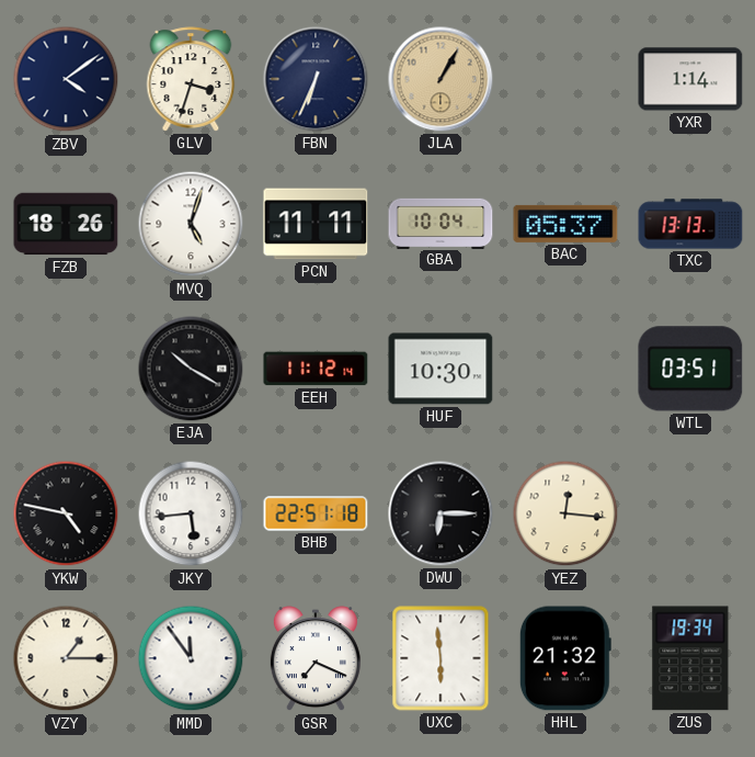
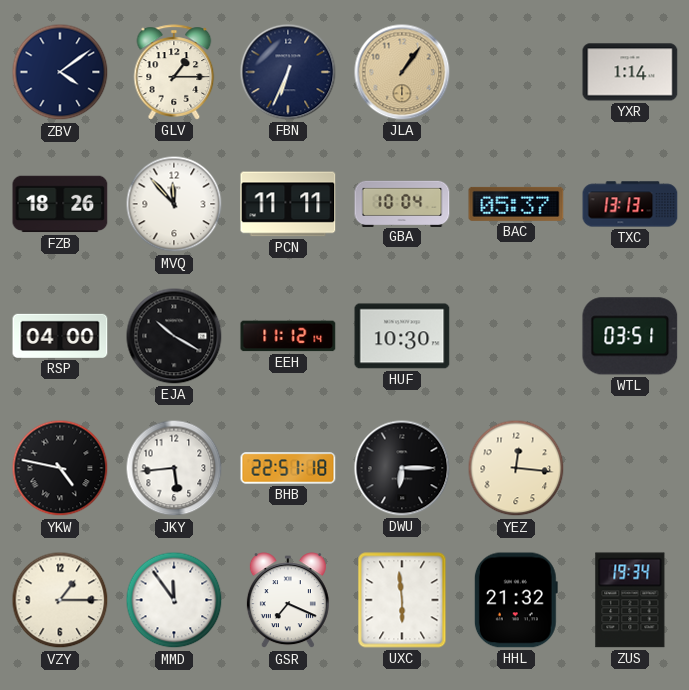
GLV: 3:33 -> 1:15
JLA: 1:05 -> 1:06
MVQ: 5:03 -> 11:53
RSP: none -> 04:00
